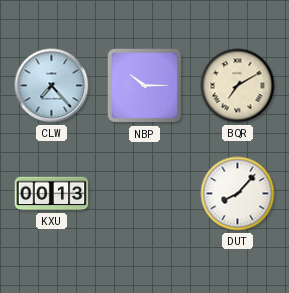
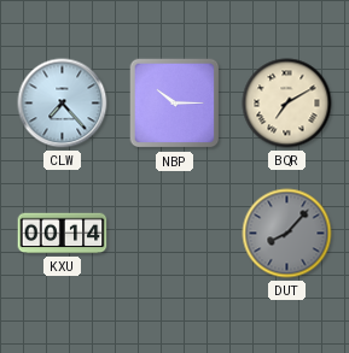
KXU: 00:13 -> 00:14
DUT dial: white -> grey
